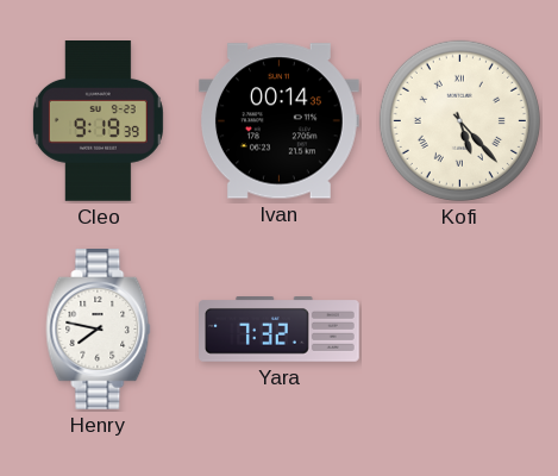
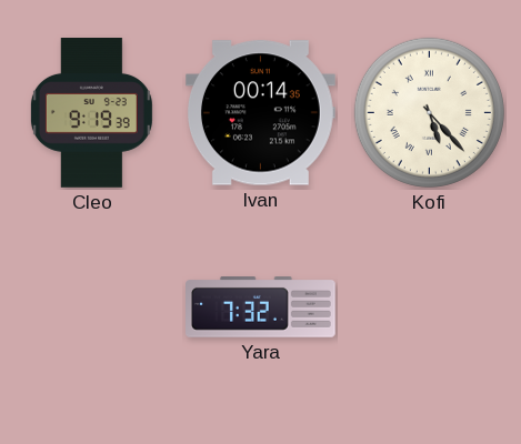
Henry: 7:47 -> none
